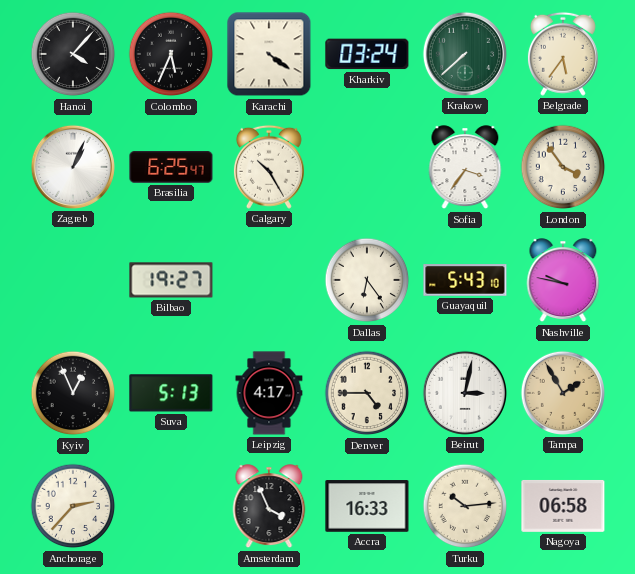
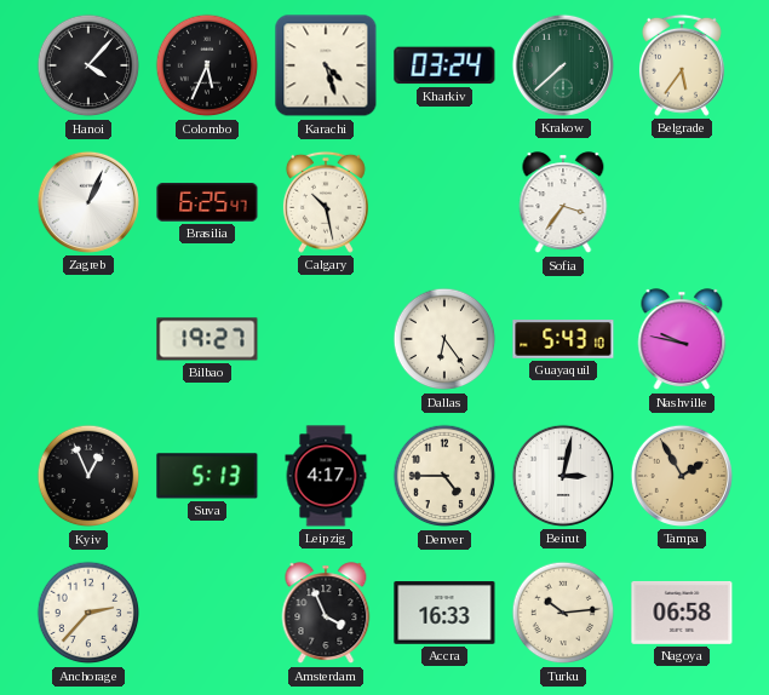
Karachi: 4:21 -> 4:27
Calgary: 10:25 -> 10:28
London: 3:54 -> none
